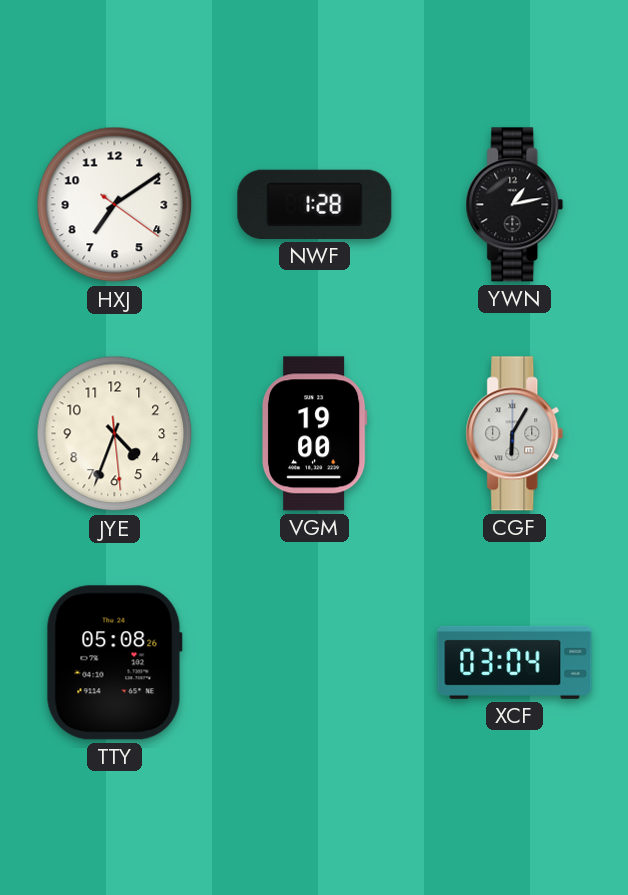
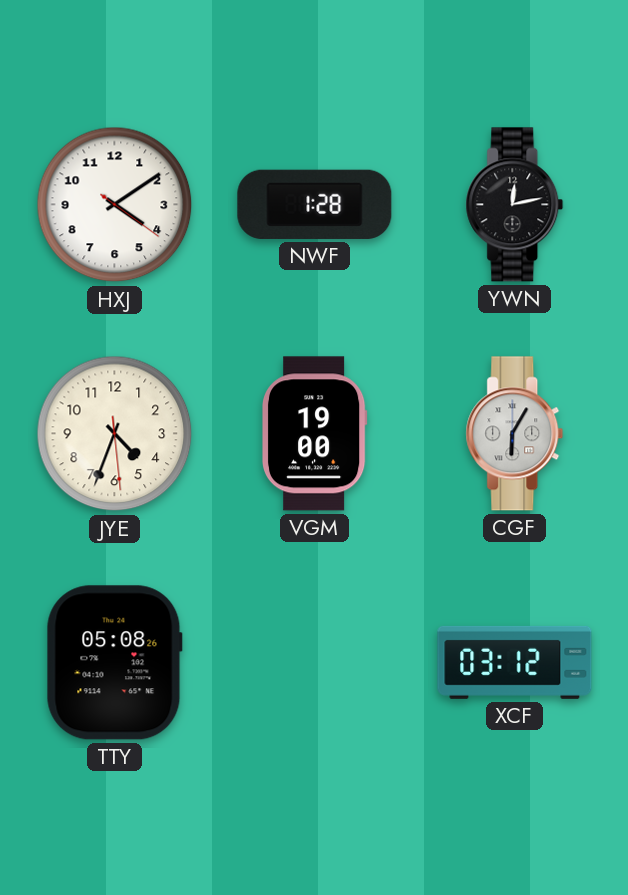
HXJ: 7:09 -> 4:09
YWN: 1:13 -> 12:13
XCF: 03:04 -> 03:12
